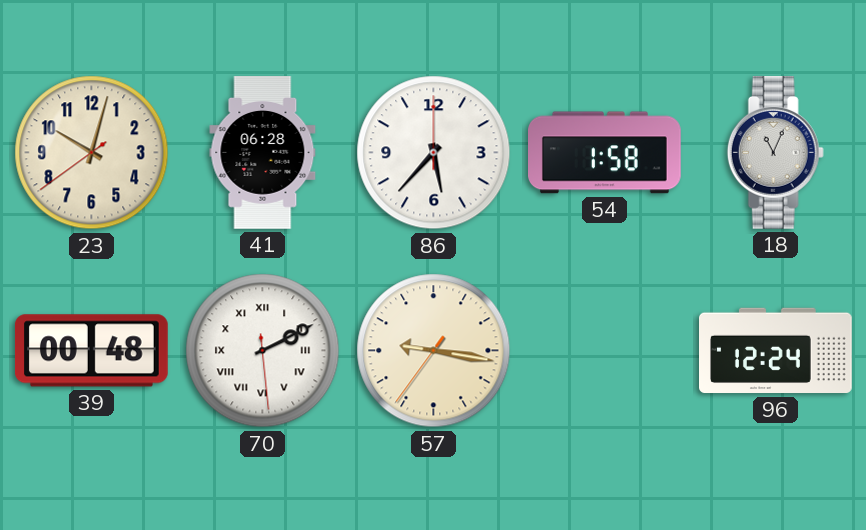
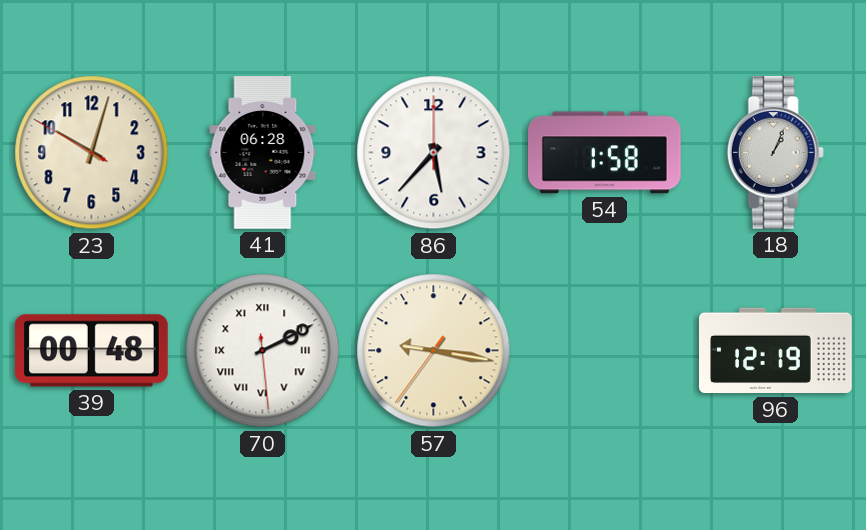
23: 10:02:39 -> 10:02:50
18: 11:04 -> 1:04
96: 12:24 -> 12:19
